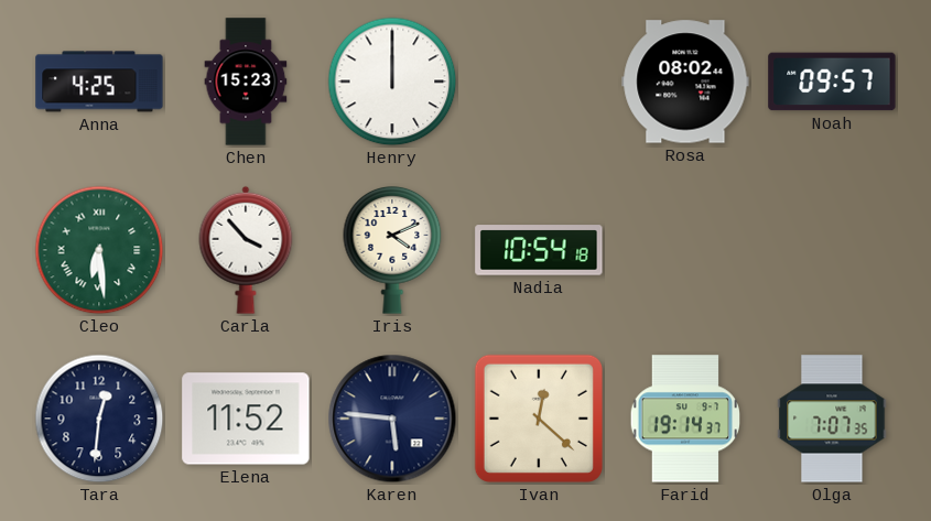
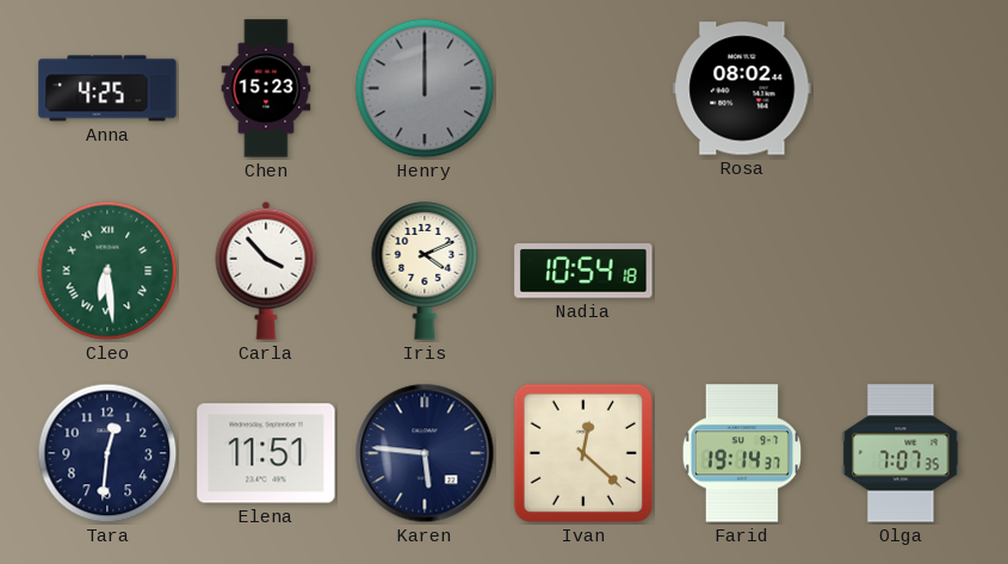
Henry dial: white -> grey
Noah: 09:57 -> none
Elena: 11:52 -> 11:51
